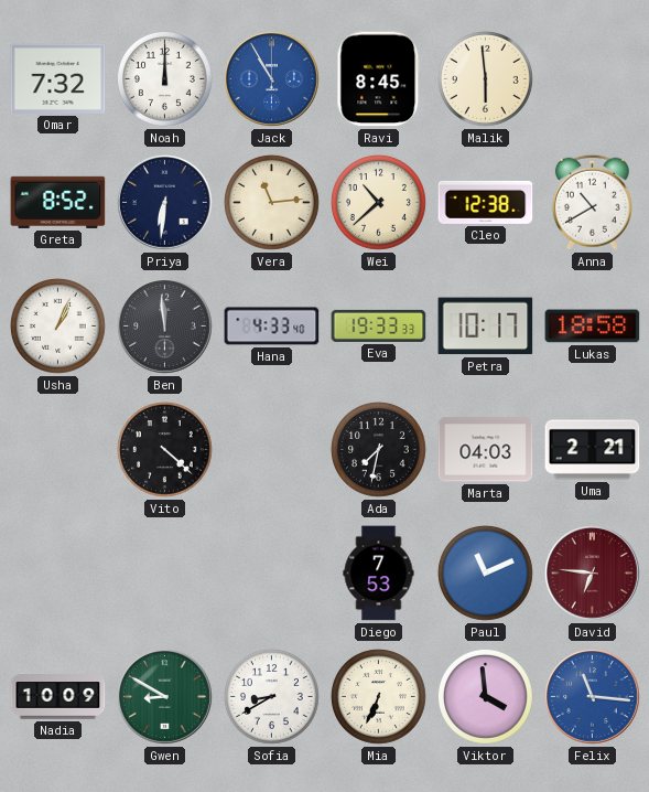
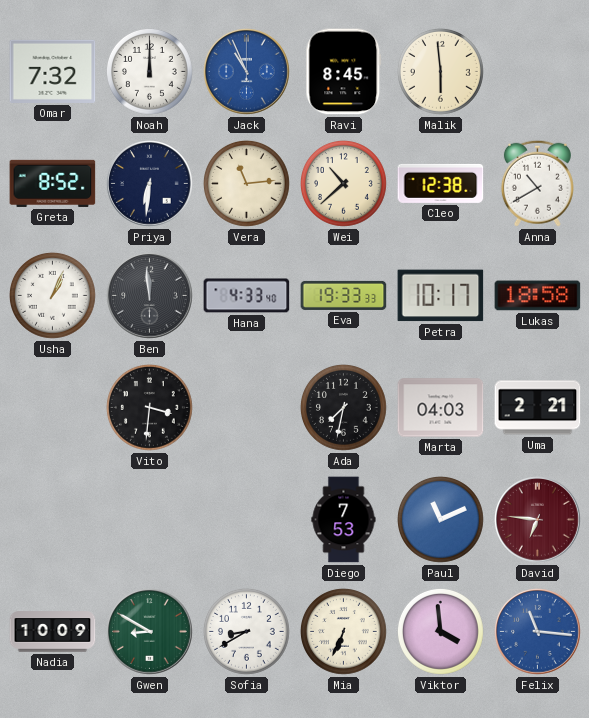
Jack: 10:55 -> 10:56
Vito: 4:22 -> 3:31
